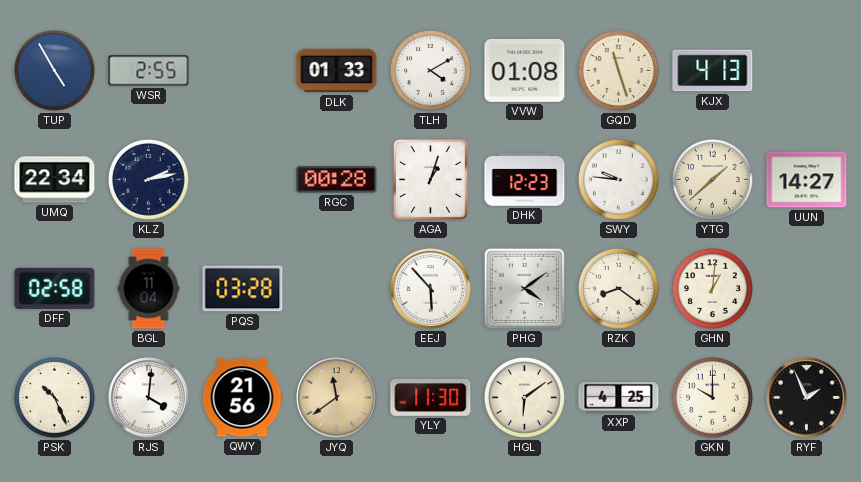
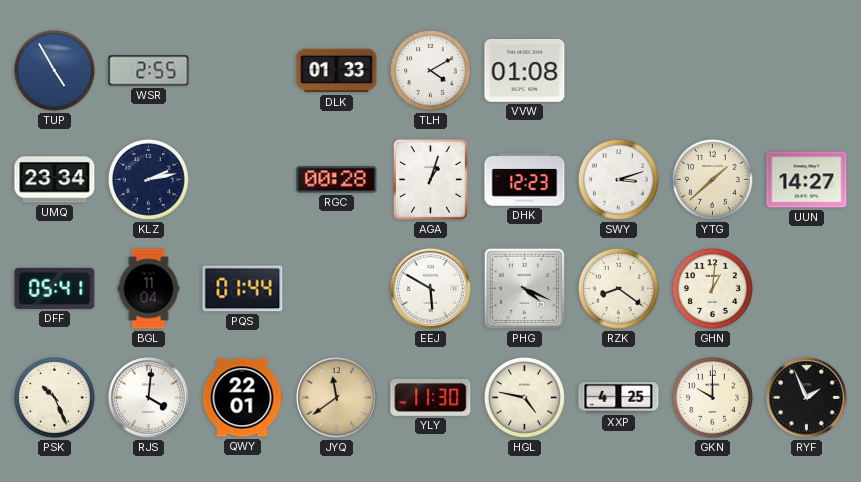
GQD: 11:27 -> none
KJX: 4:13 -> none
UMQ: 22:34 -> 23:34
SWY: 9:46 -> 3:12
DFF: 02:58 -> 05:41
PQS: 03:28 -> 01:44
EEJ: 5:53 -> 5:50
PHG: 4:09 -> 4:19
QWY: 21:56 -> 22:01
HGL: 6:09 -> 4:47
